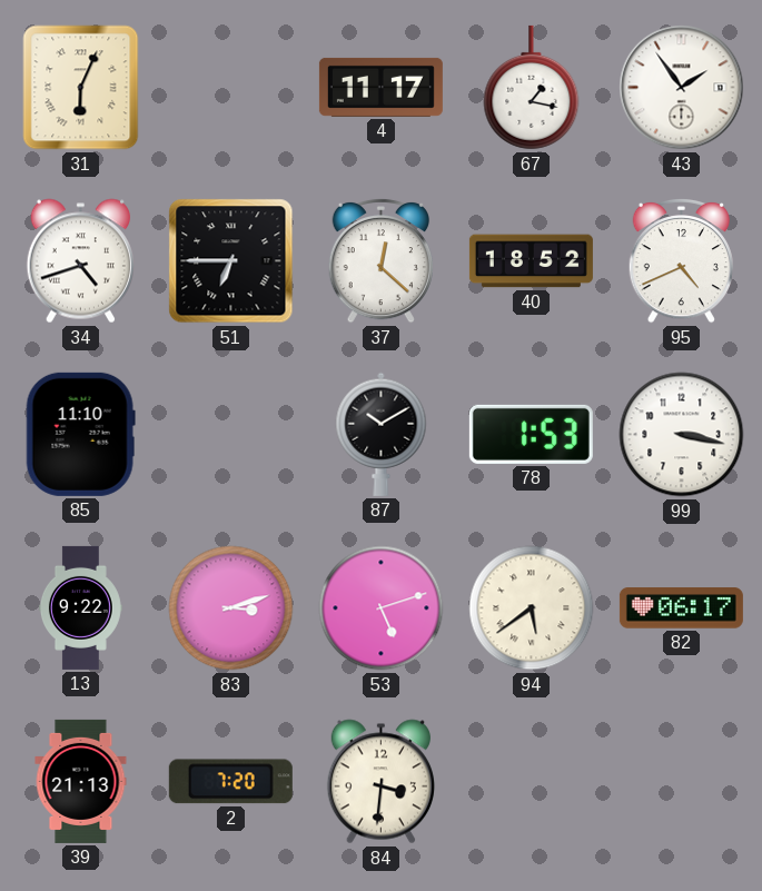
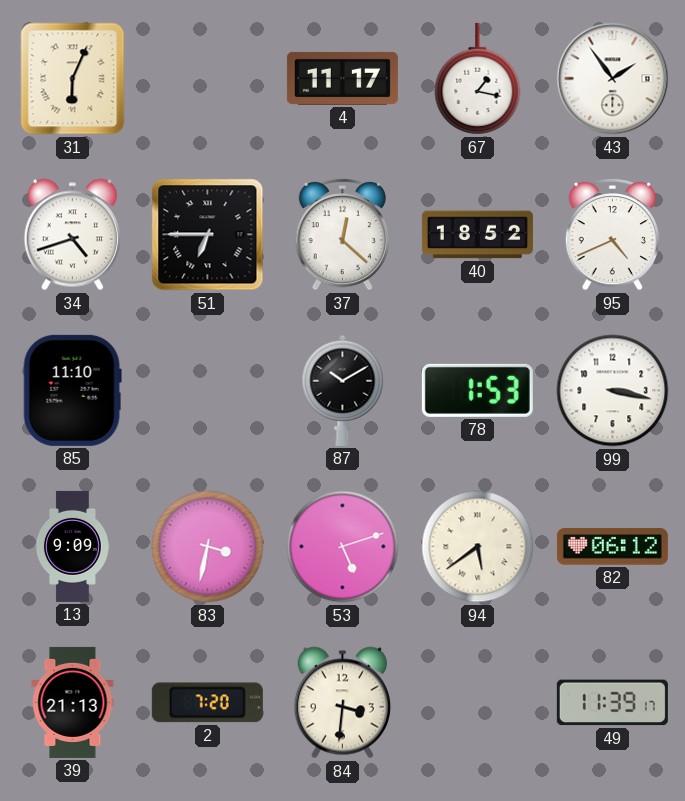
13: 9:22 -> 9:09
83: 3:12 -> 3:32
82: 06:17 -> 06:12
49: none -> 11:39
